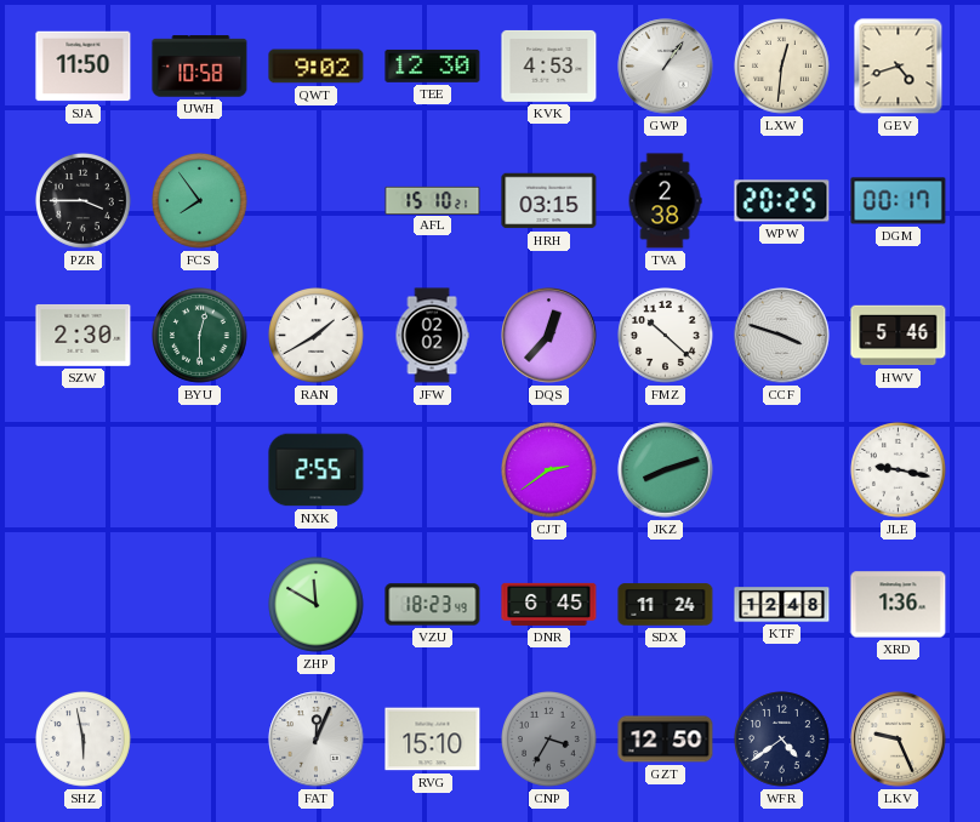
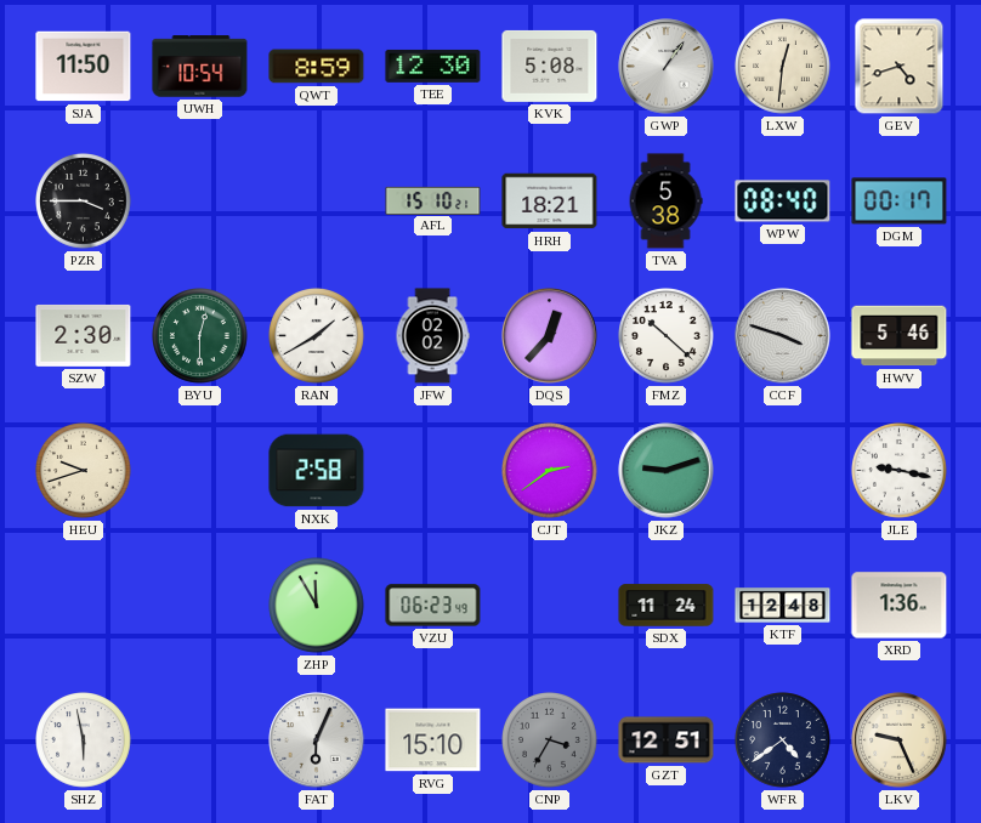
UWH: 10:58 -> 10:54
QWT: 9:02 -> 8:59
KVK: 4:53 -> 5:08
FCS: 7:54 -> none
HRH: 03:15 -> 18:21
TVA: 2:38 -> 5:38
WPW: 20:25 -> 08:40
HEU: none -> 9:42
NXK: 2:55 -> 2:58
JKZ: 8:12 -> 9:12
ZHP: 11:50 -> 11:55
VZU: 18:23 -> 06:23
DNR: 6:45 -> none
FAT: 12:04 -> 6:04
GZT: 12:50 -> 12:51
